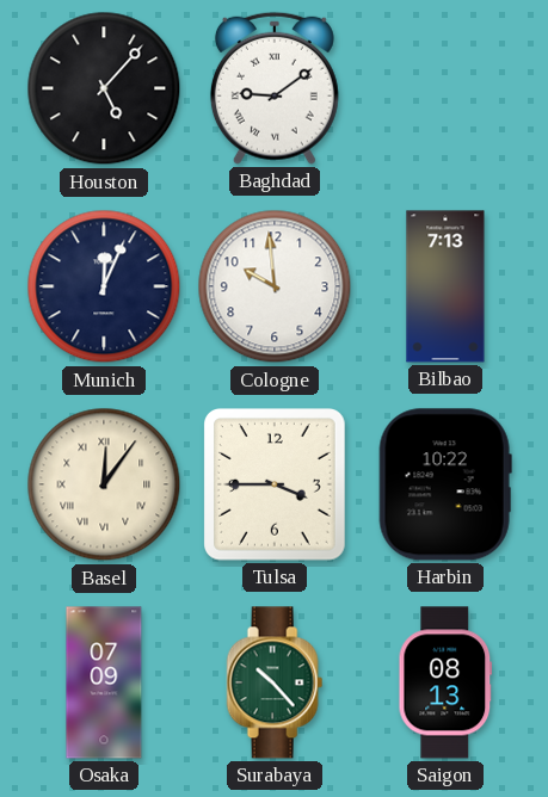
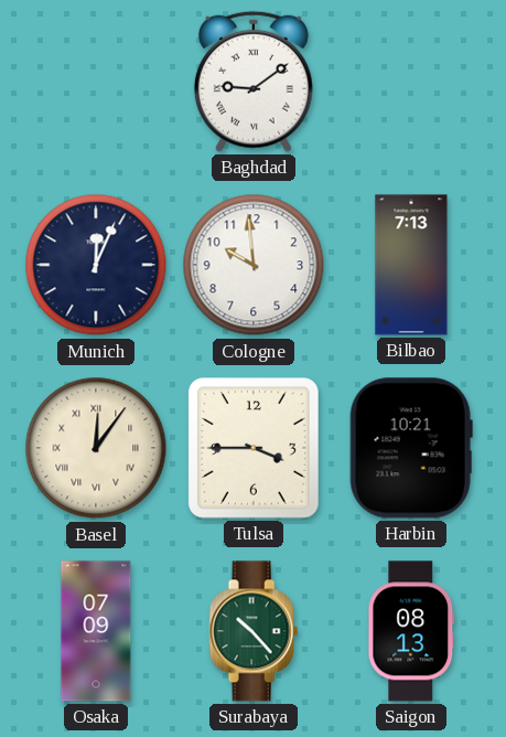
Houston: 5:07 -> none
Harbin: 10:22 -> 10:21
